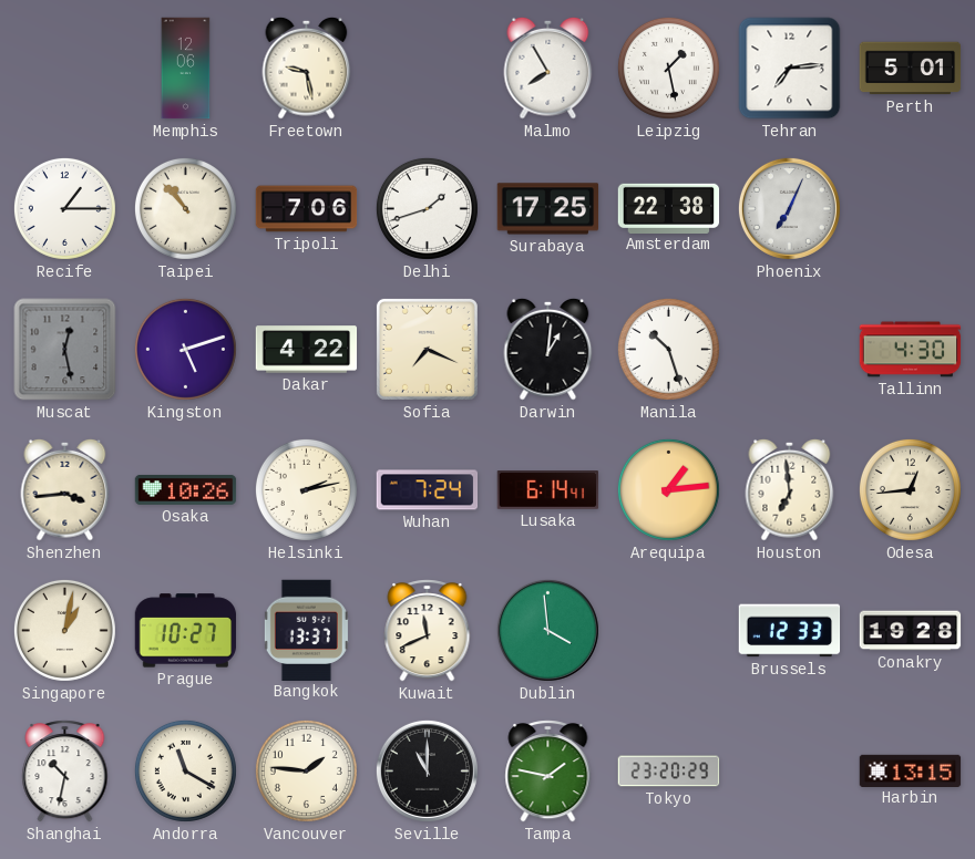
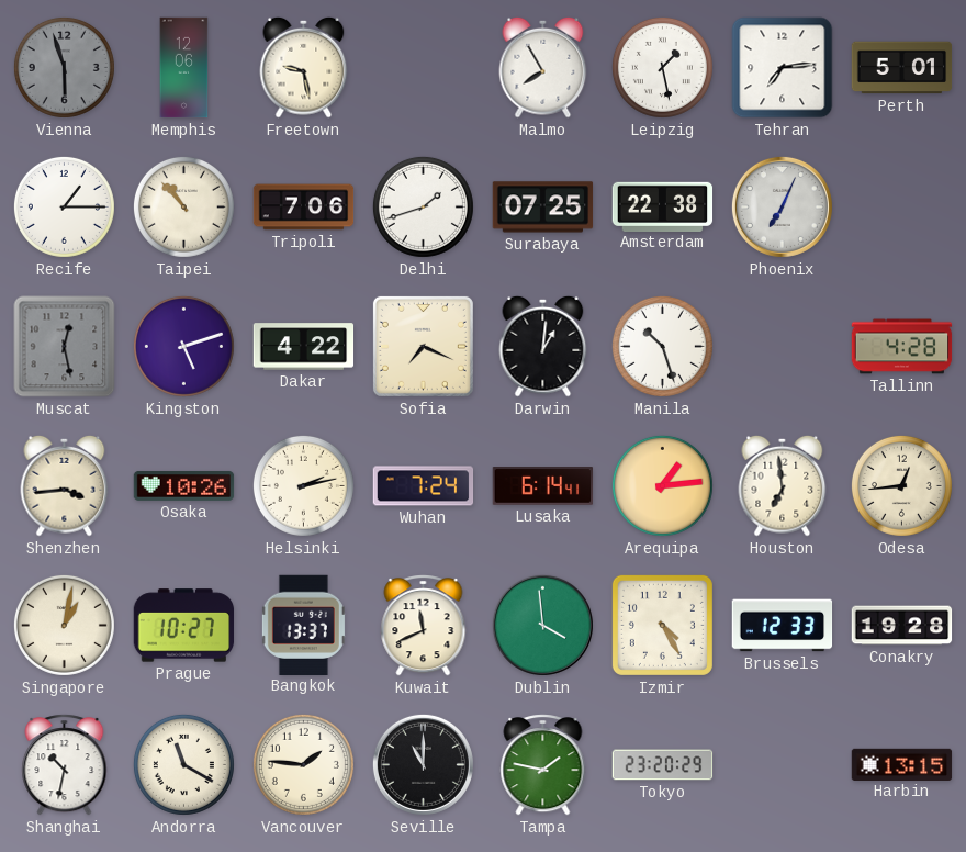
Vienna: none -> 5:57
Surabaya: 17:25 -> 07:25
Tallinn: 4:30 -> 4:28
Izmir: none -> 4:25
